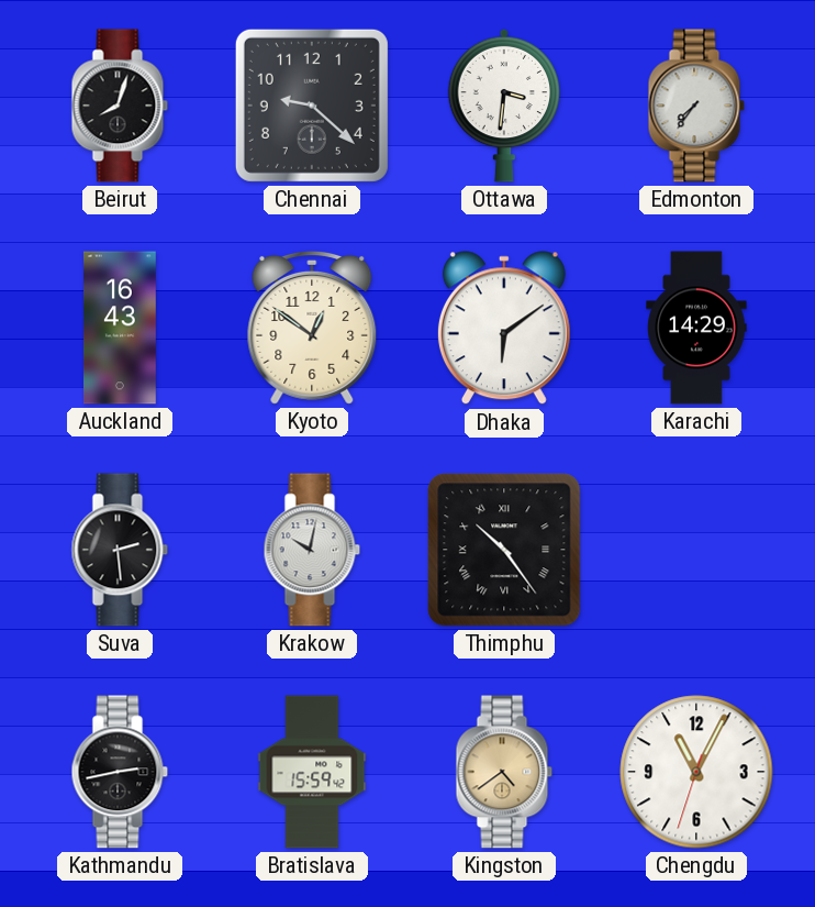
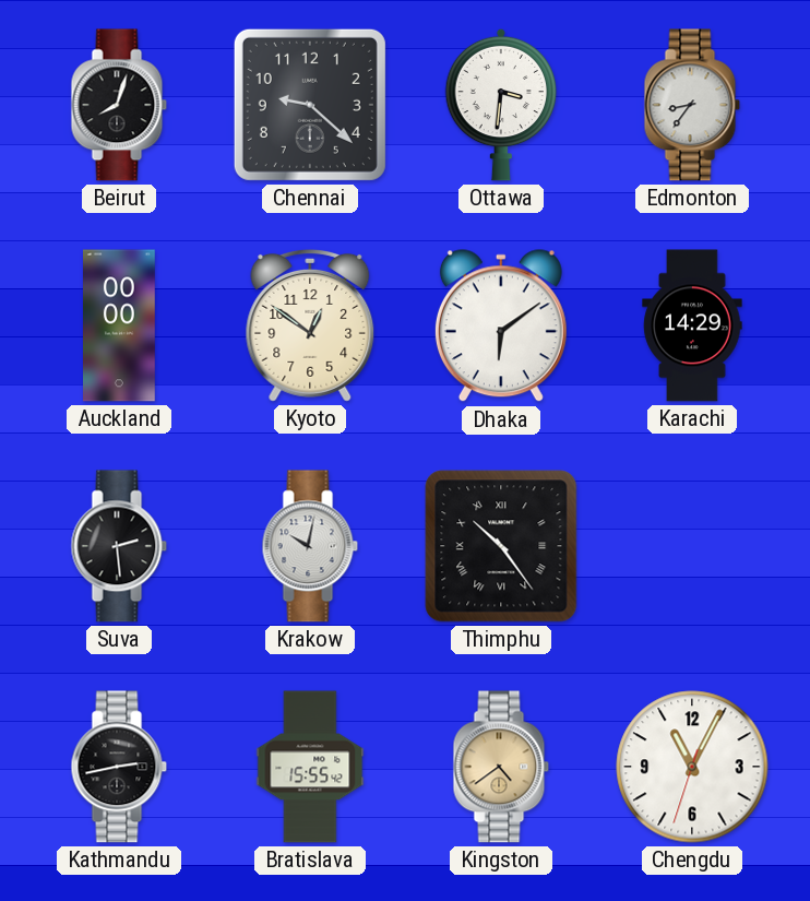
Edmonton: 7:36 -> 8:36
Auckland: 16:43 -> 00:00
Bratislava: 15:59 -> 15:55
